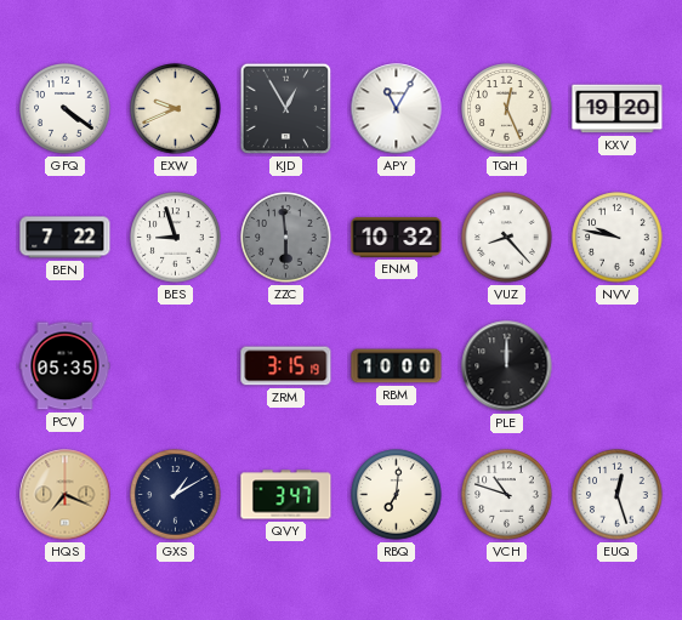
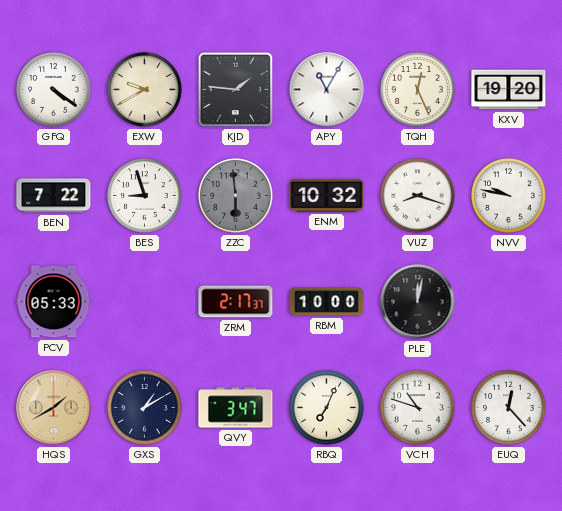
EXW: 9:41 -> 9:40
KJD: 12:55 -> 1:46
VUZ: 8:23 -> 8:18
PCV: 05:35 -> 05:33
ZRM: 3:15 -> 2:17
PLE: 12:00 -> 12:02
HQS: 7:19 -> 1:40
RBQ: 7:01 -> 7:04
EUQ: 12:27 -> 12:23
